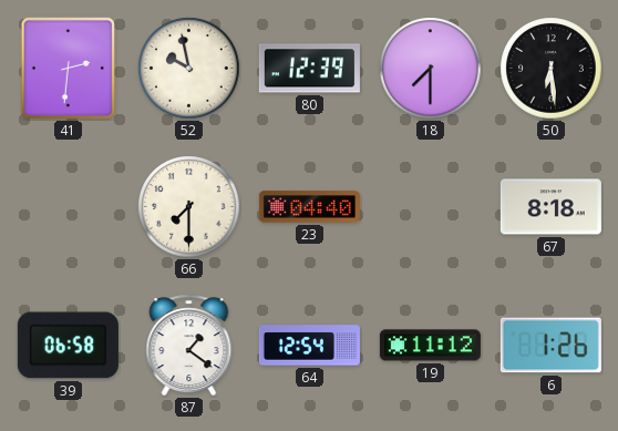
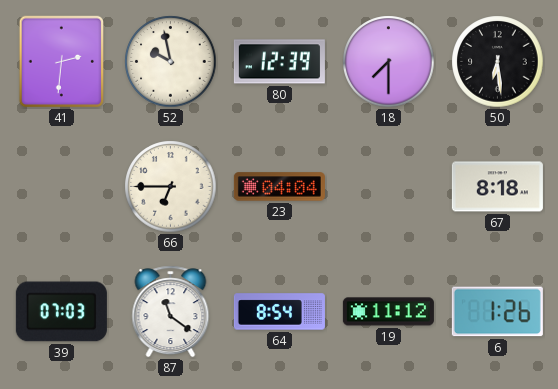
66: 7:30 -> 6:45
23: 04:40 -> 04:04
39: 06:58 -> 07:03
87: 1:21 -> 11:21
64: 12:54 -> 8:54
